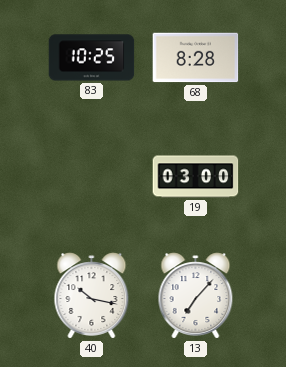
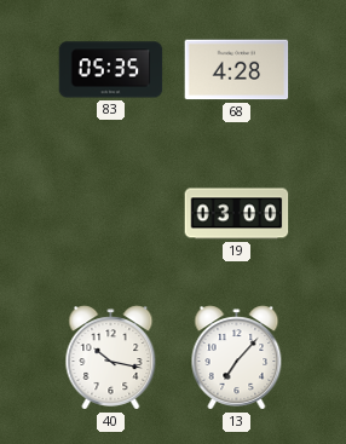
83: 10:25 -> 05:35
68: 8:28 -> 4:28
